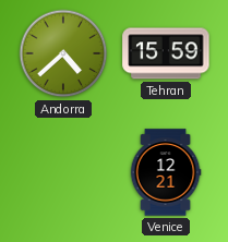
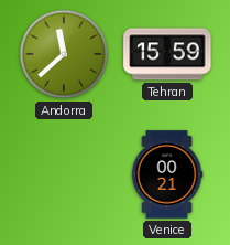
Andorra: 4:38 -> 11:38
Venice: 12:21 -> 00:21
